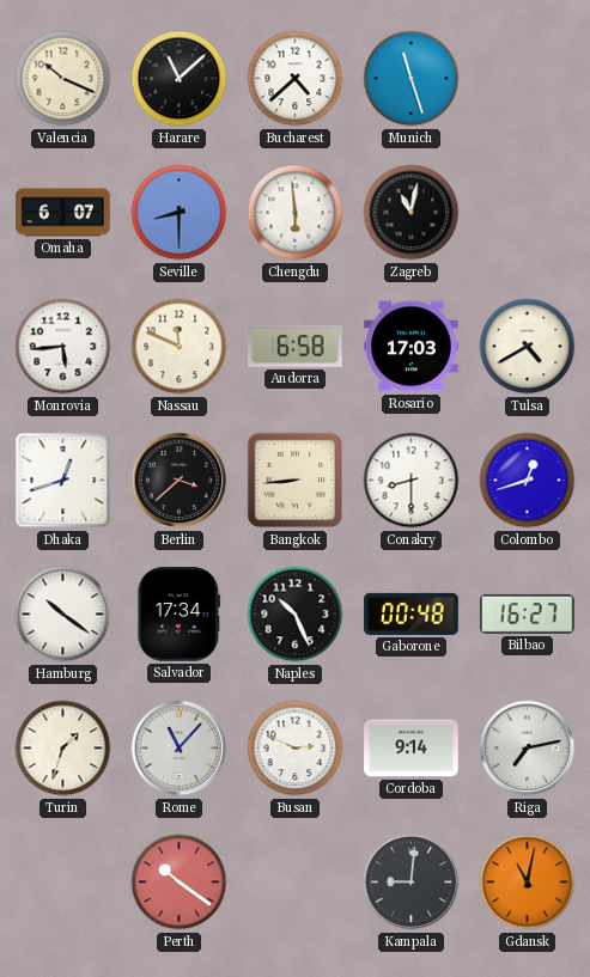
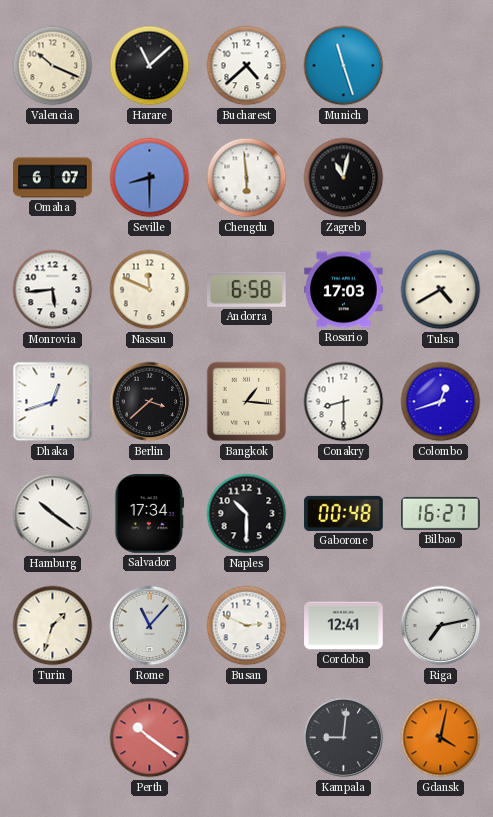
Bangkok: 8:44 -> 1:16
Naples: 10:26 -> 10:30
Cordoba: 9:14 -> 12:41
Gdansk: 11:02 -> 4:02
